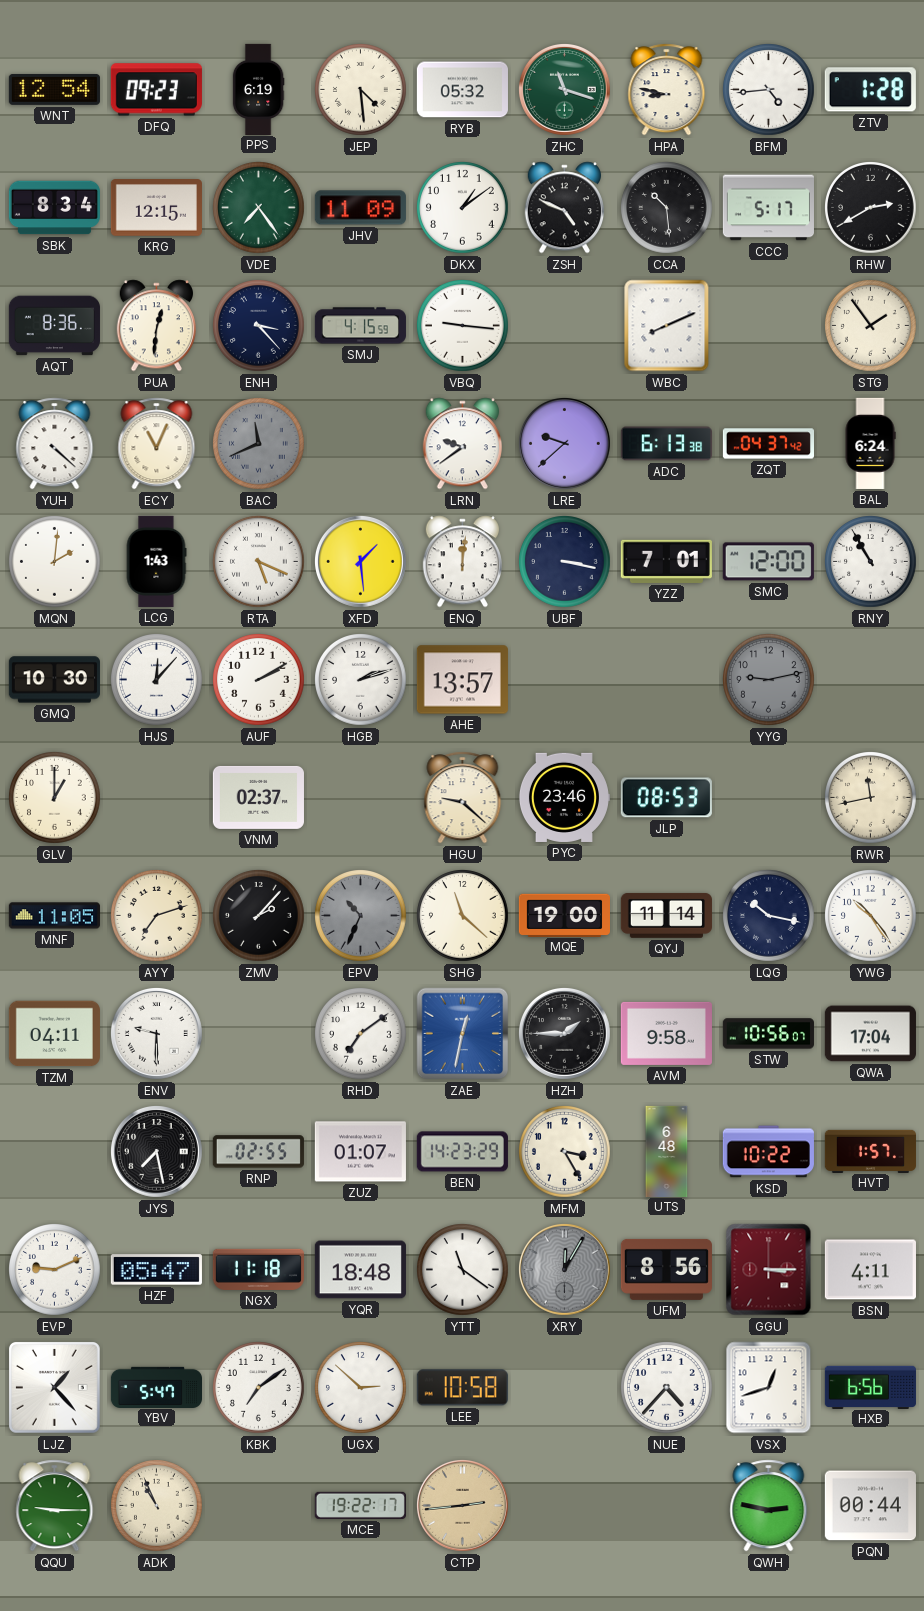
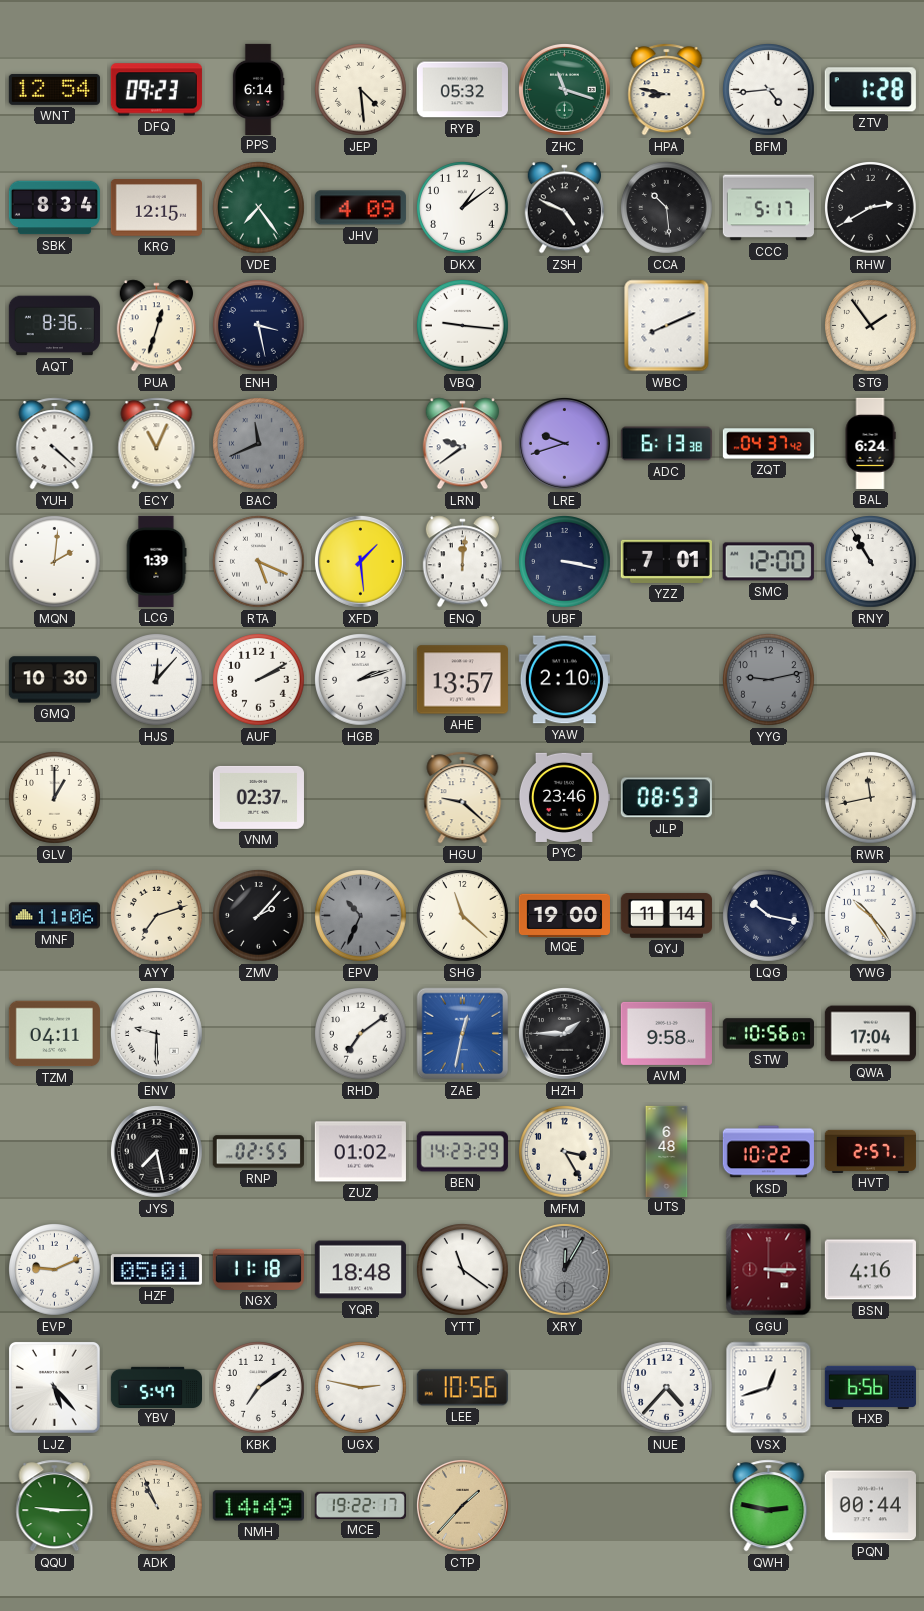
PPS: 6:19 -> 6:14
JHV: 11:09 -> 4:09
PUA: 12:31 -> 12:33
ENH: 3:23 -> 3:28
SMJ: 4:15 -> none
LRE: 9:38 -> 9:42
LCG: 1:43 -> 1:39
YAW: none -> 2:10
MNF: 11:05 -> 11:06
ZUZ: 01:07 -> 01:02
HVT: 1:57 -> 2:57
HZF: 05:47 -> 05:01
UFM: 8:56 -> none
BSN: 4:11 -> 4:16
LJZ: 1:23 -> 5:23
UGX: 2:52 -> 2:47
LEE: 10:58 -> 10:56
NMH: none -> 14:49
CTP: 2:44 -> 1:37
